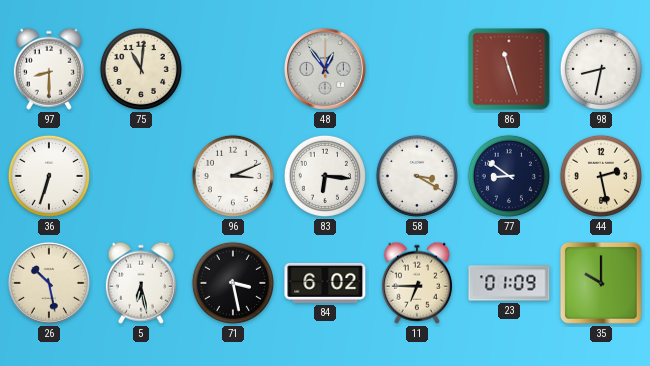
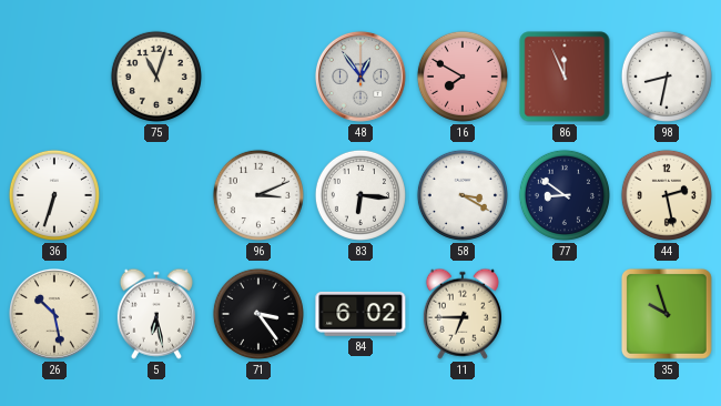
97: 8:30 -> none
75: 11:01 -> 11:03
16: none -> 7:50
86: 11:27 -> 11:56
71: 3:28 -> 3:24
23: 01:09 -> none
35: 10:00 -> 9:57
